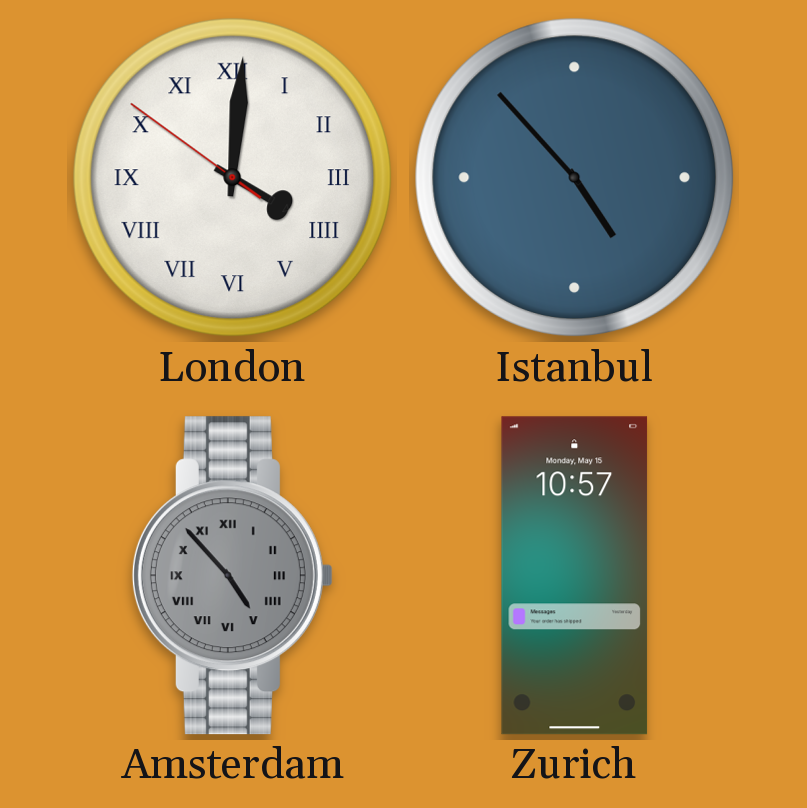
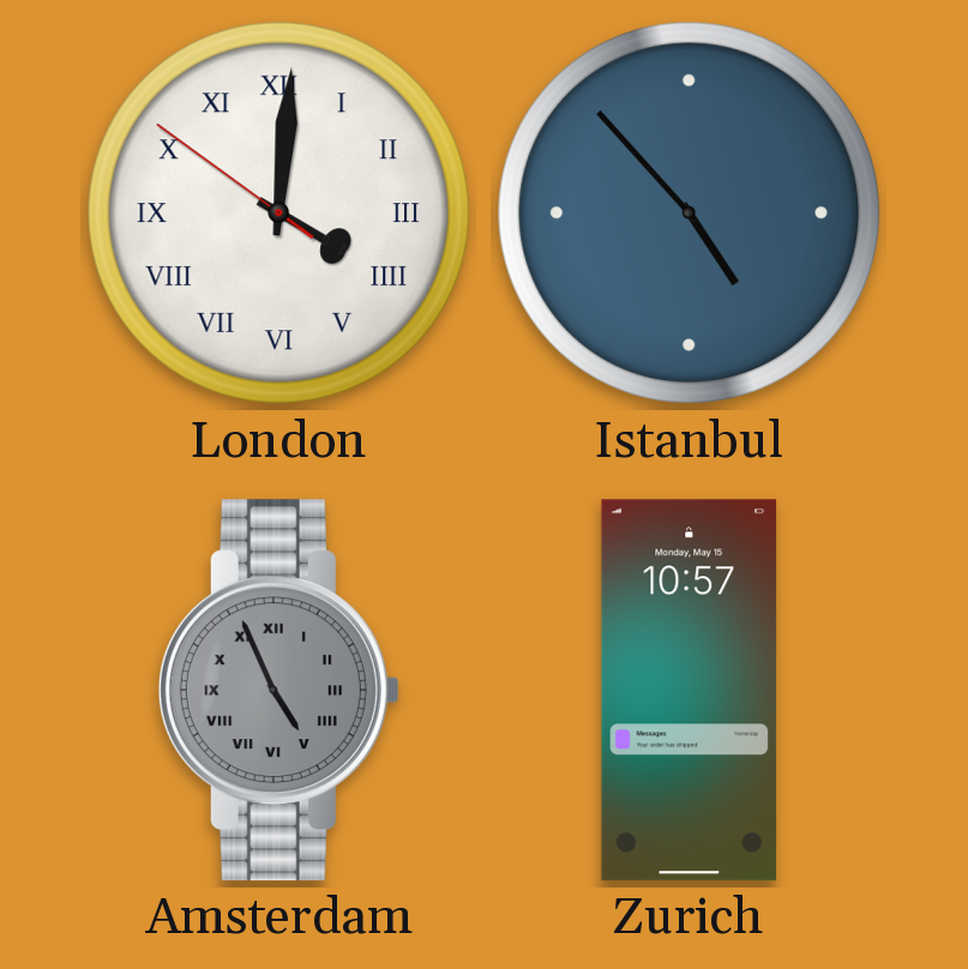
Amsterdam: 4:53 -> 4:56
